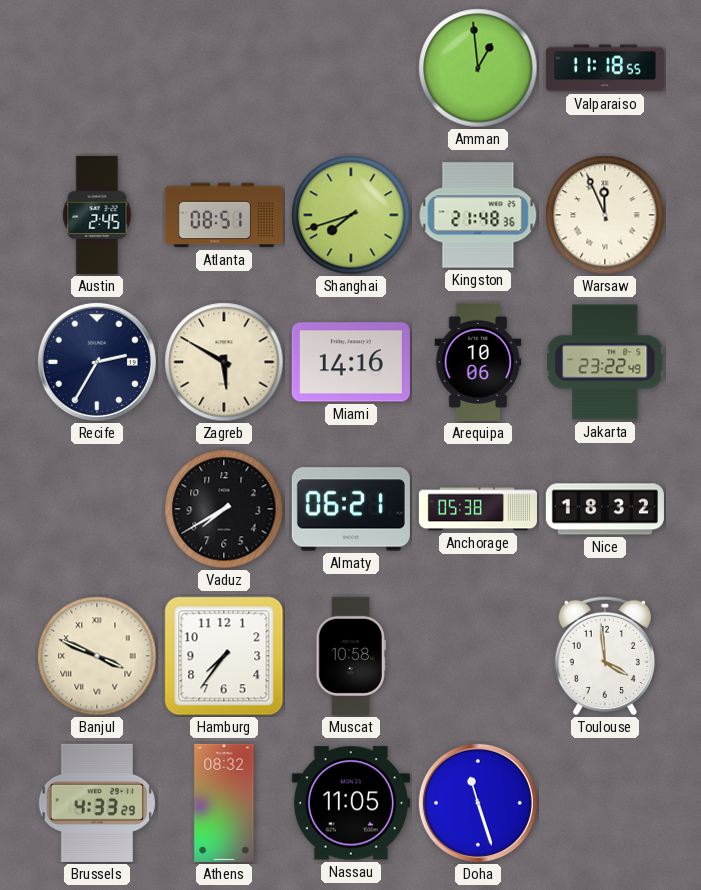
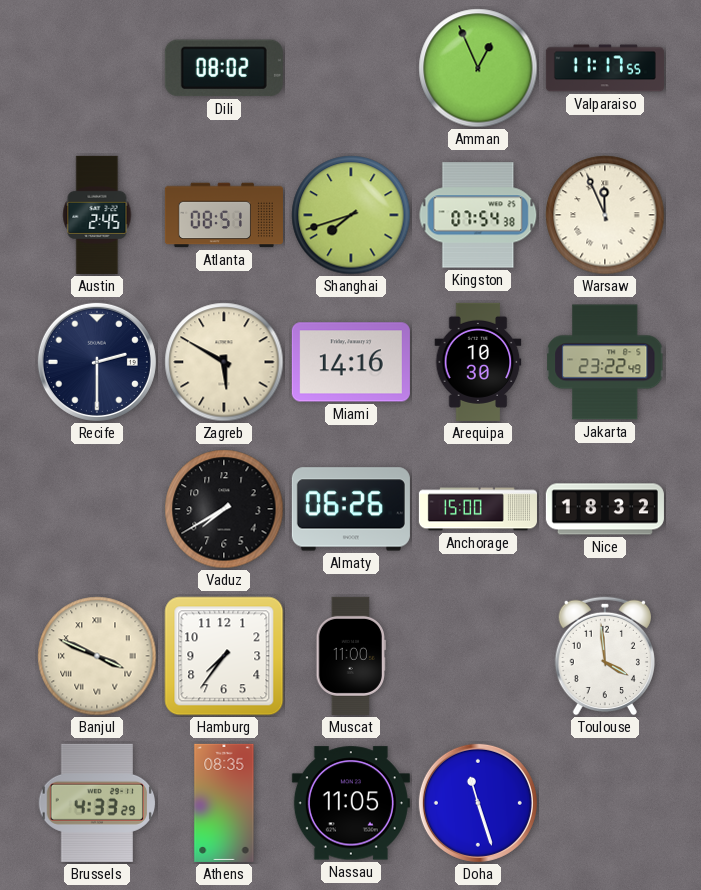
Dili: none -> 08:02
Amman: 12:59 -> 12:56
Valparaiso: 11:18 -> 11:17
Kingston: 21:48 -> 07:54
Recife: 2:35 -> 2:30
Arequipa: 10:06 -> 10:30
Almaty: 06:21 -> 06:26
Anchorage: 05:38 -> 15:00
Muscat: 10:58 -> 11:00
Athens: 08:32 -> 08:35
